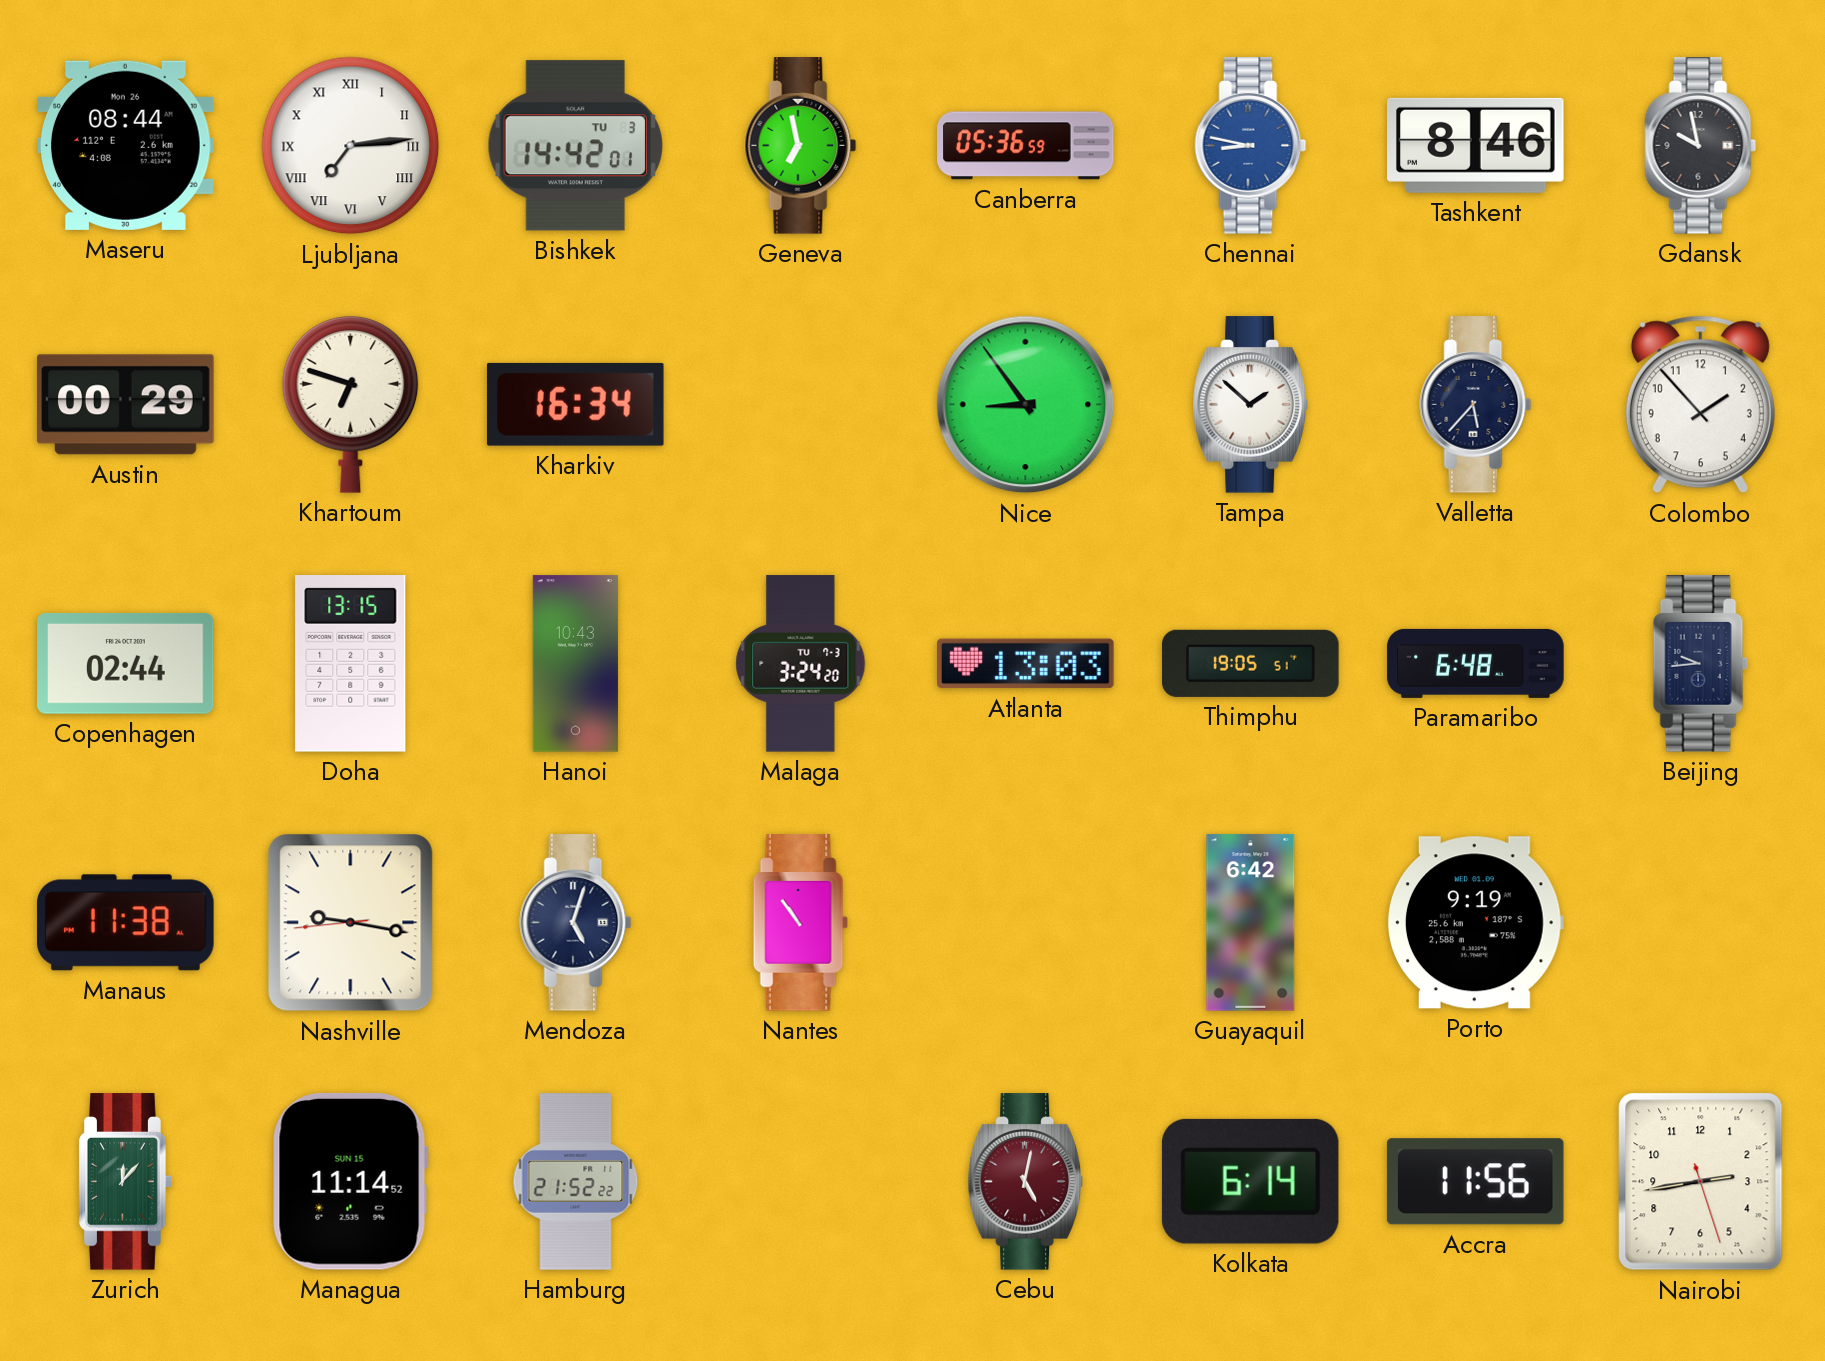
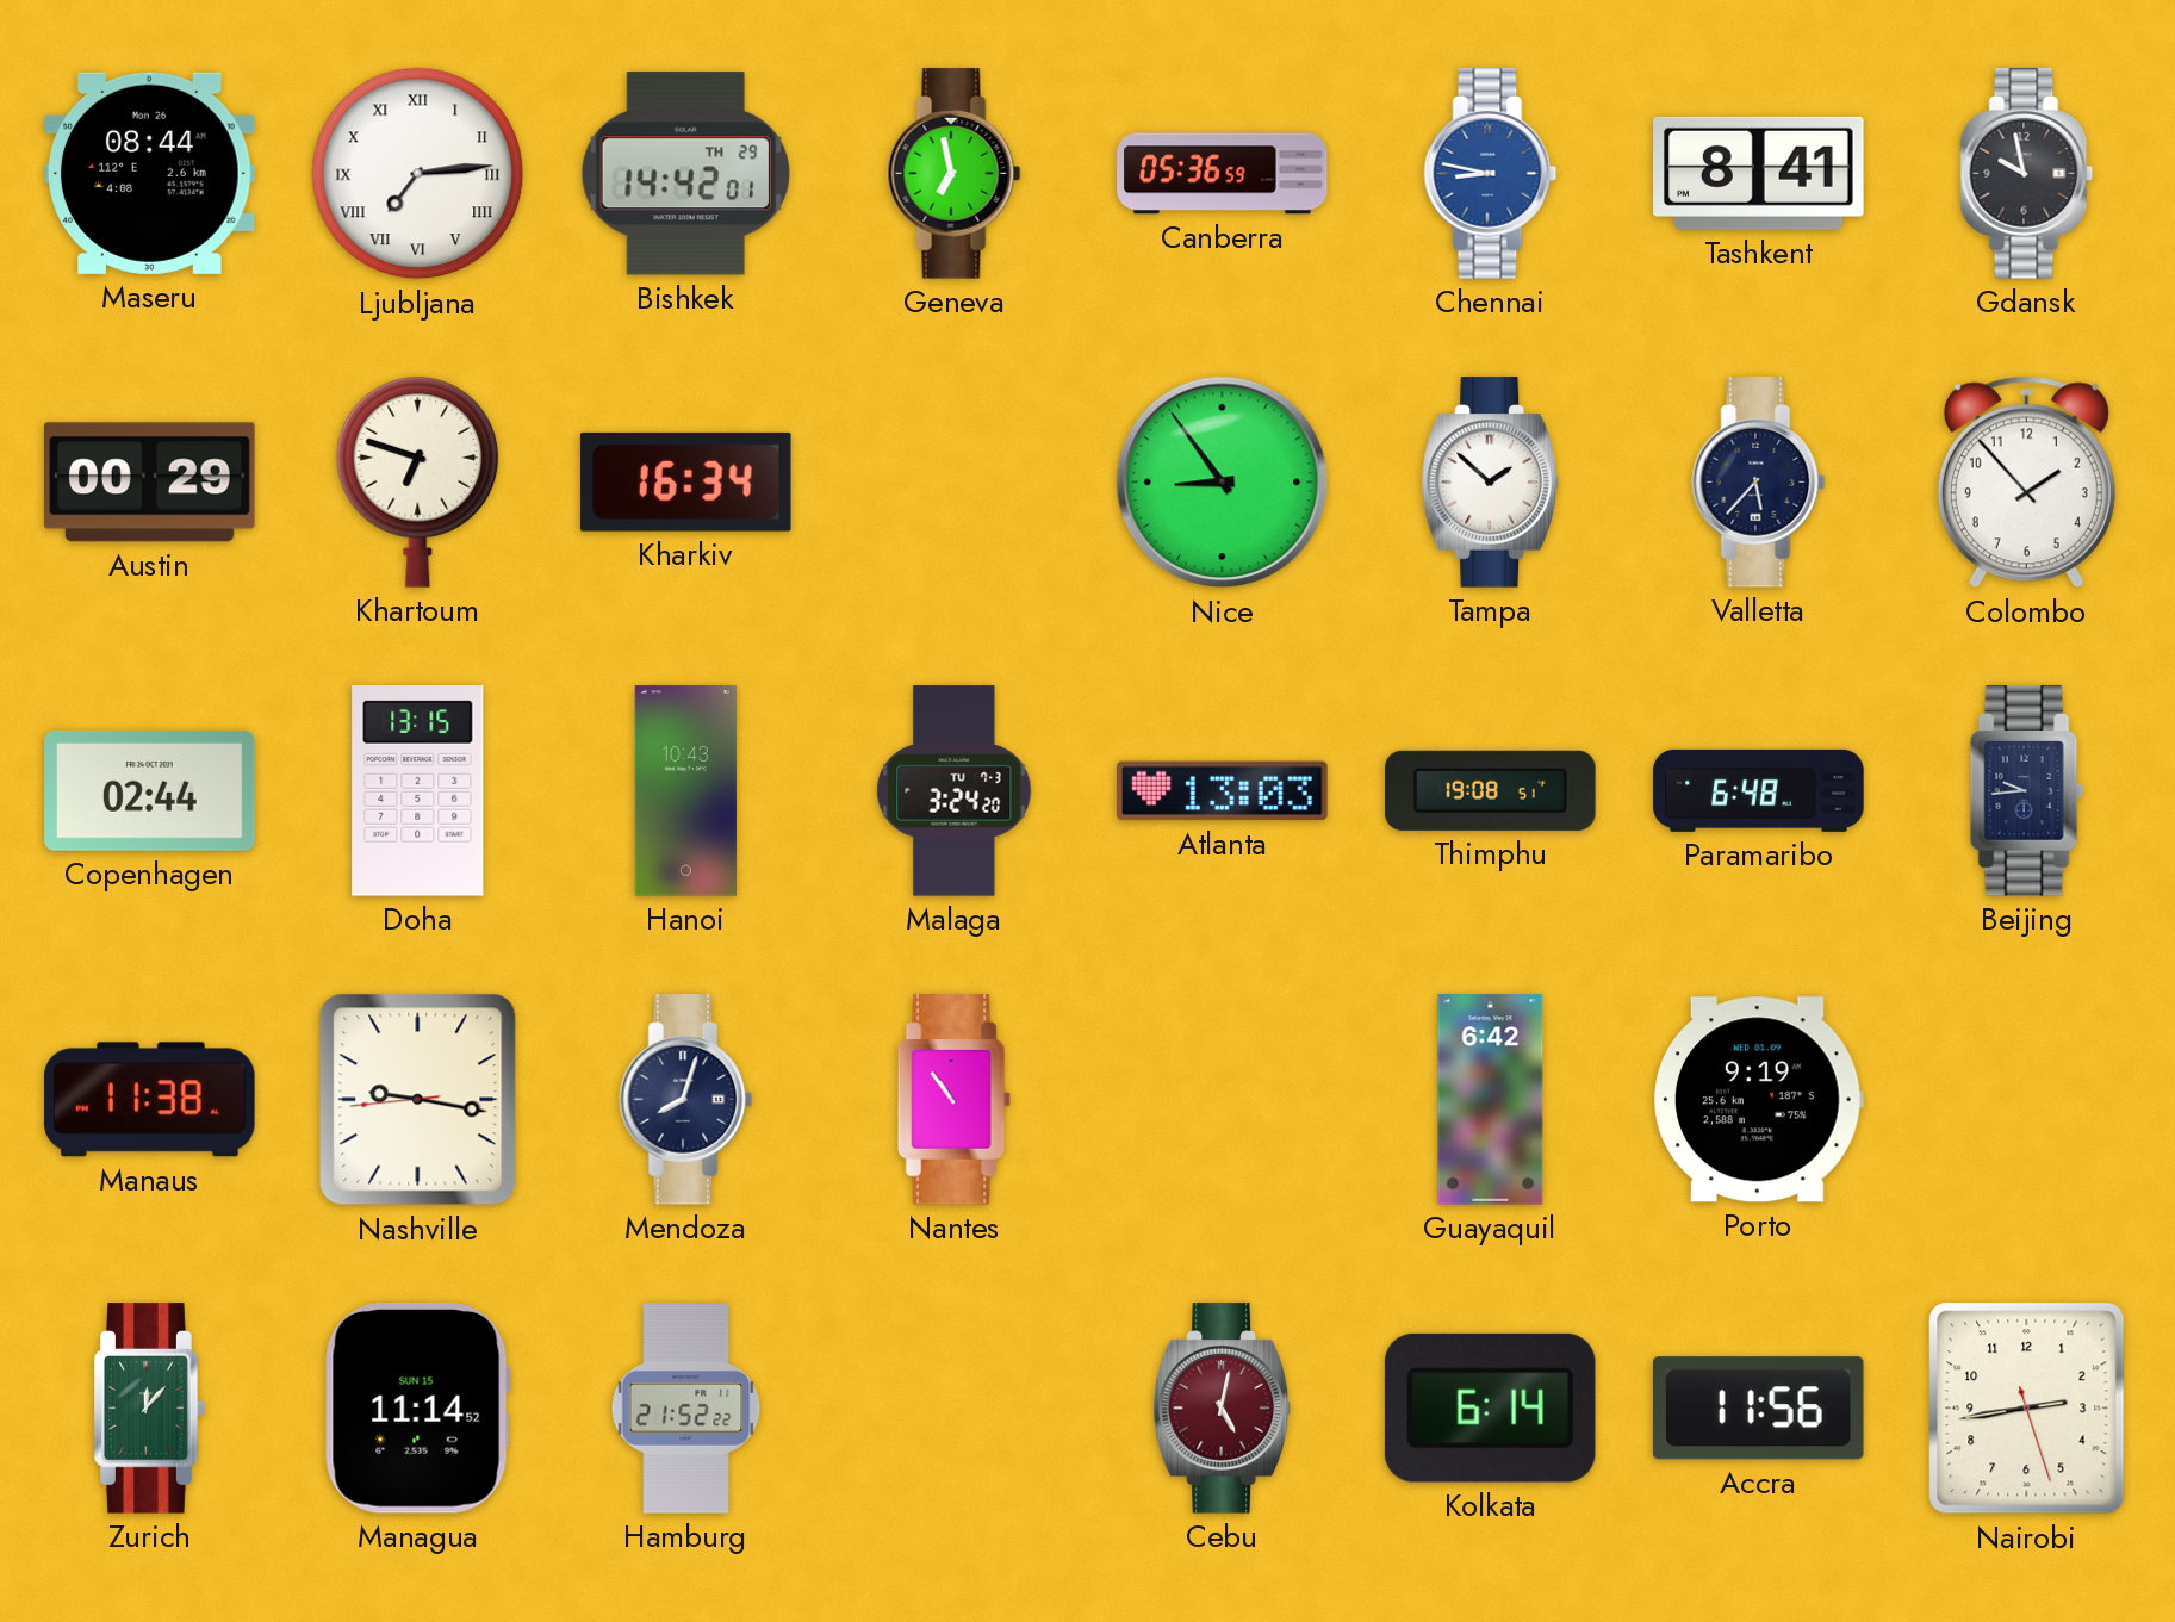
Bishkek date: TU 3 -> TH 29
Tashkent: 8:46 -> 8:41
Thimphu: 19:05 -> 19:08
Mendoza: 5:03 -> 8:03
